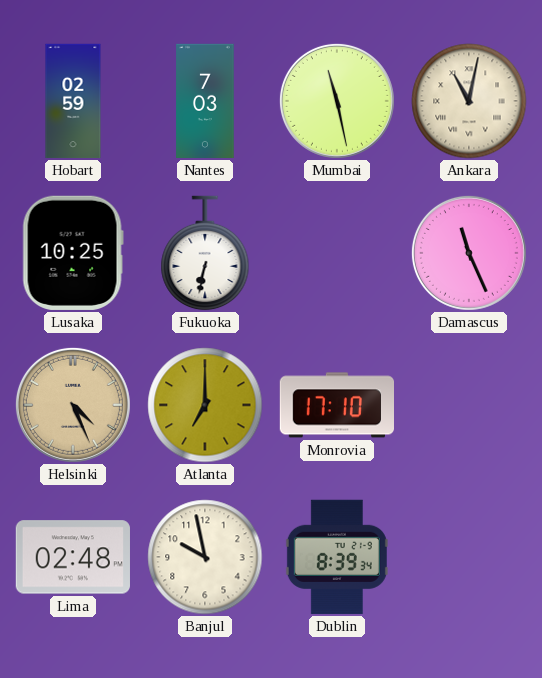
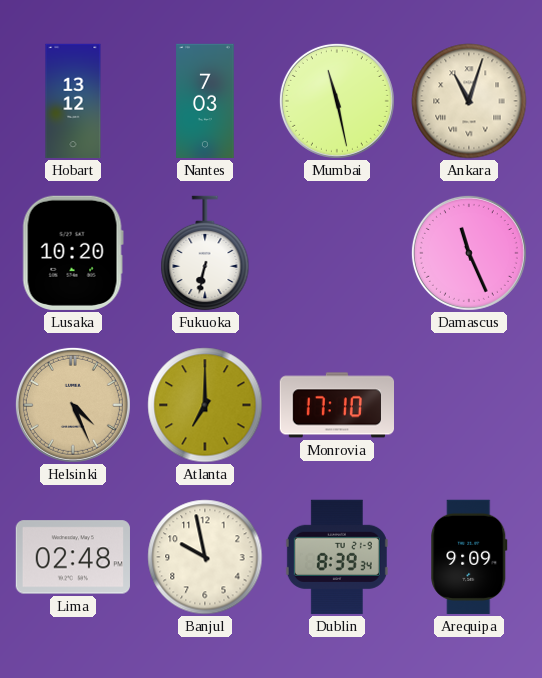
Hobart: 02:59 -> 13:12
Ankara: 11:02 -> 11:03
Lusaka: 10:25 -> 10:20
Arequipa: none -> 9:09
